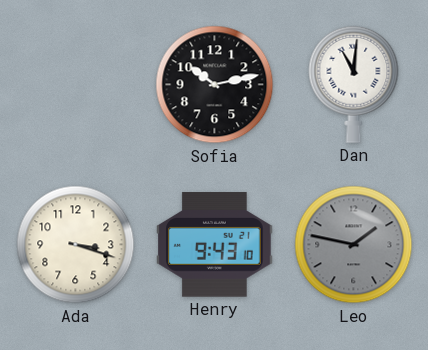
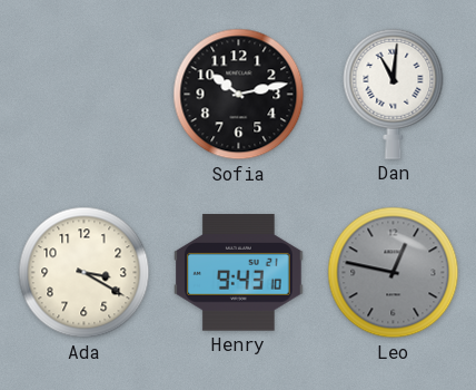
Ada: 3:18 -> 3:20
Leo: 1:47 -> 12:47
